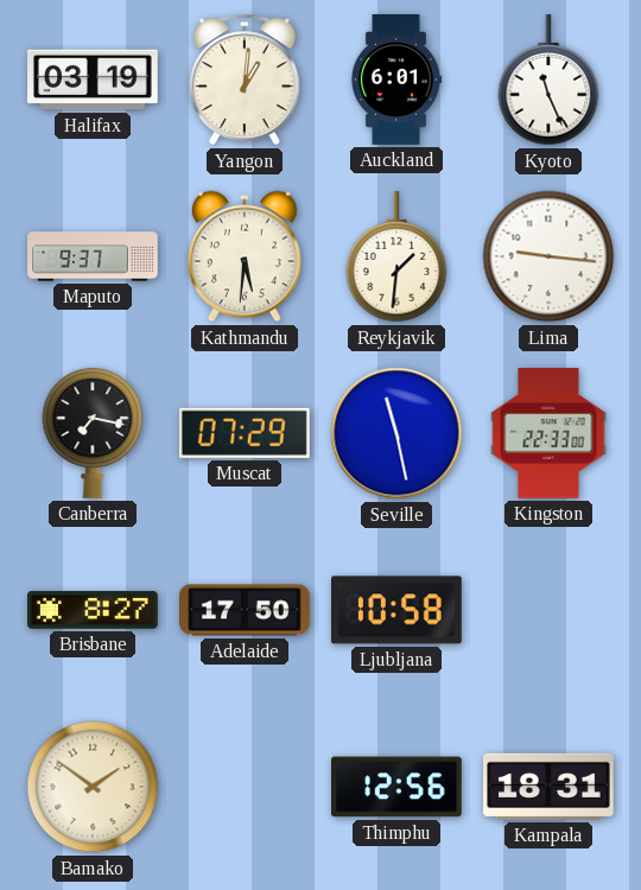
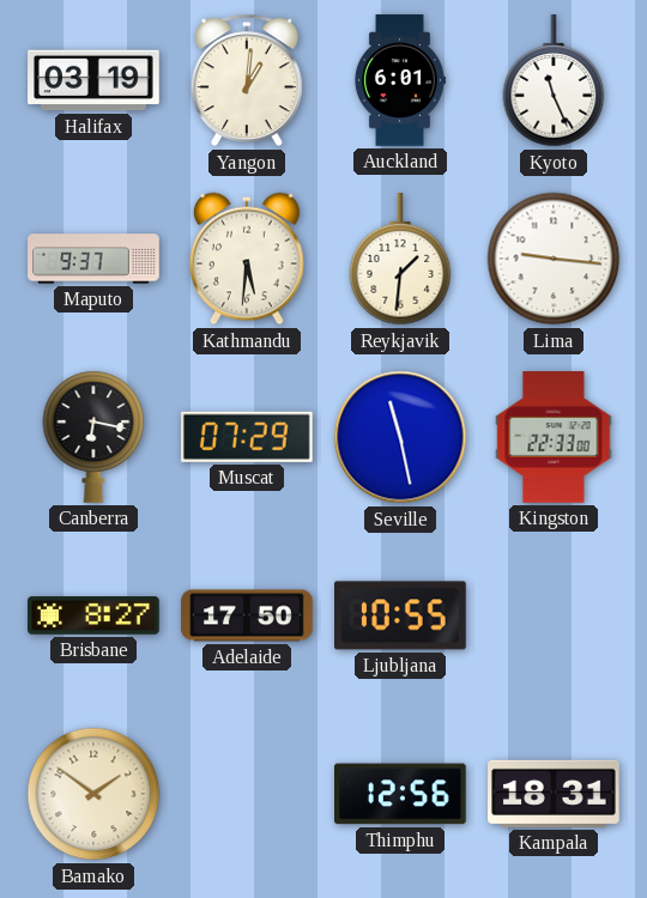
Canberra: 7:17 -> 6:17
Ljubljana: 10:58 -> 10:55
